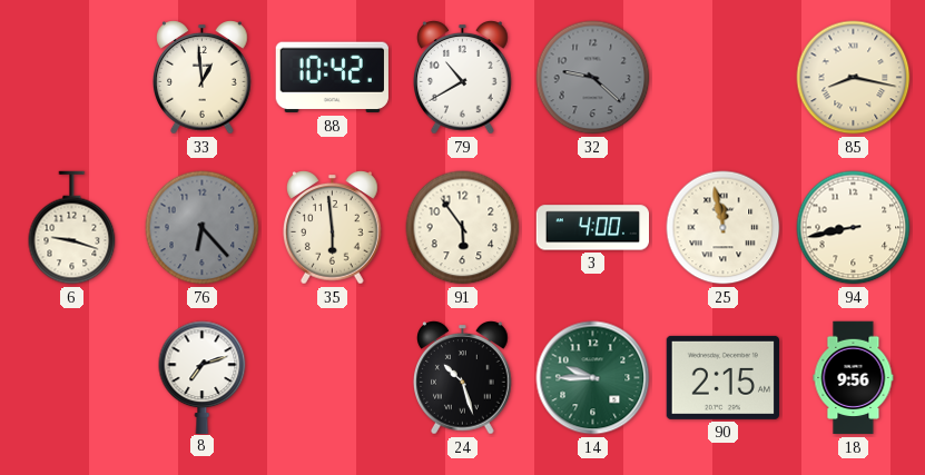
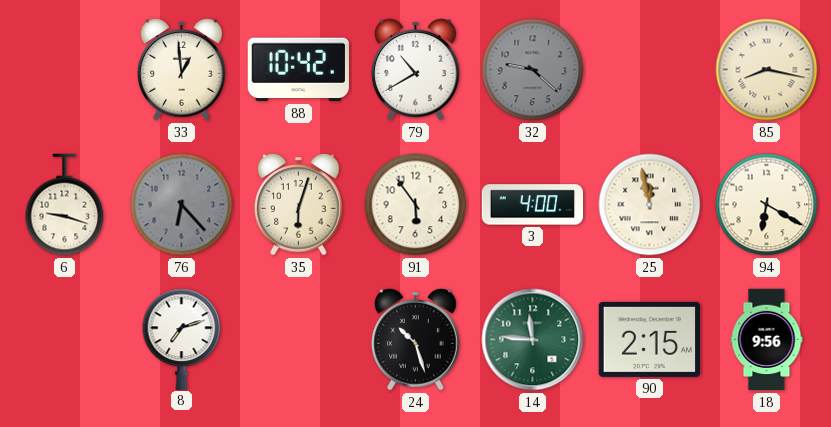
35: 5:59 -> 6:03
94: 8:43 -> 6:20
14: 9:45 -> 11:46
